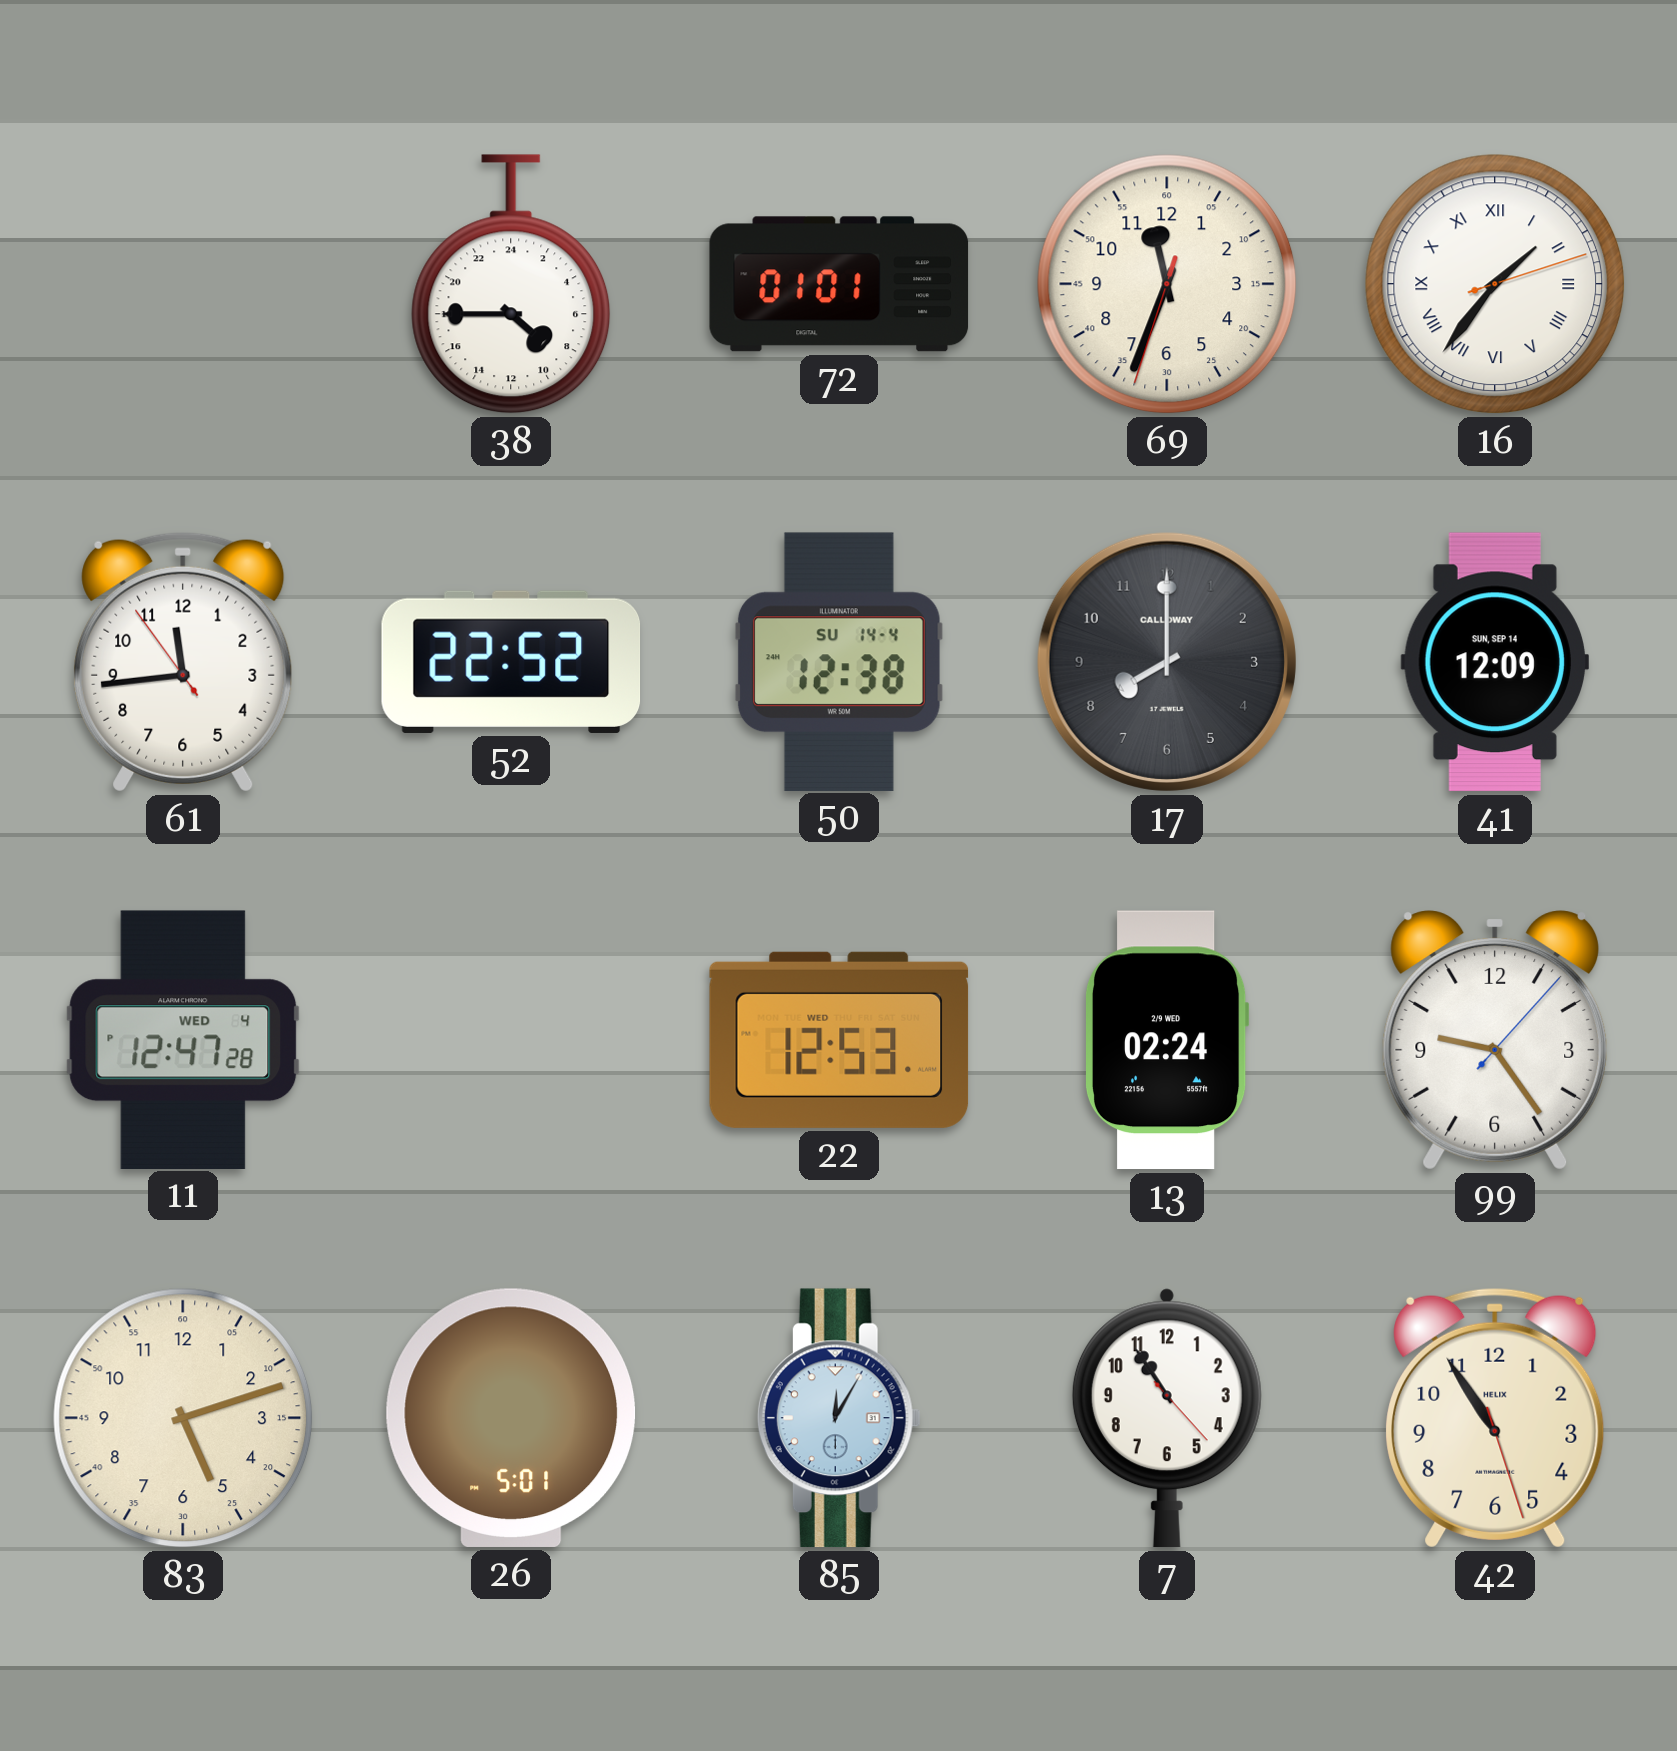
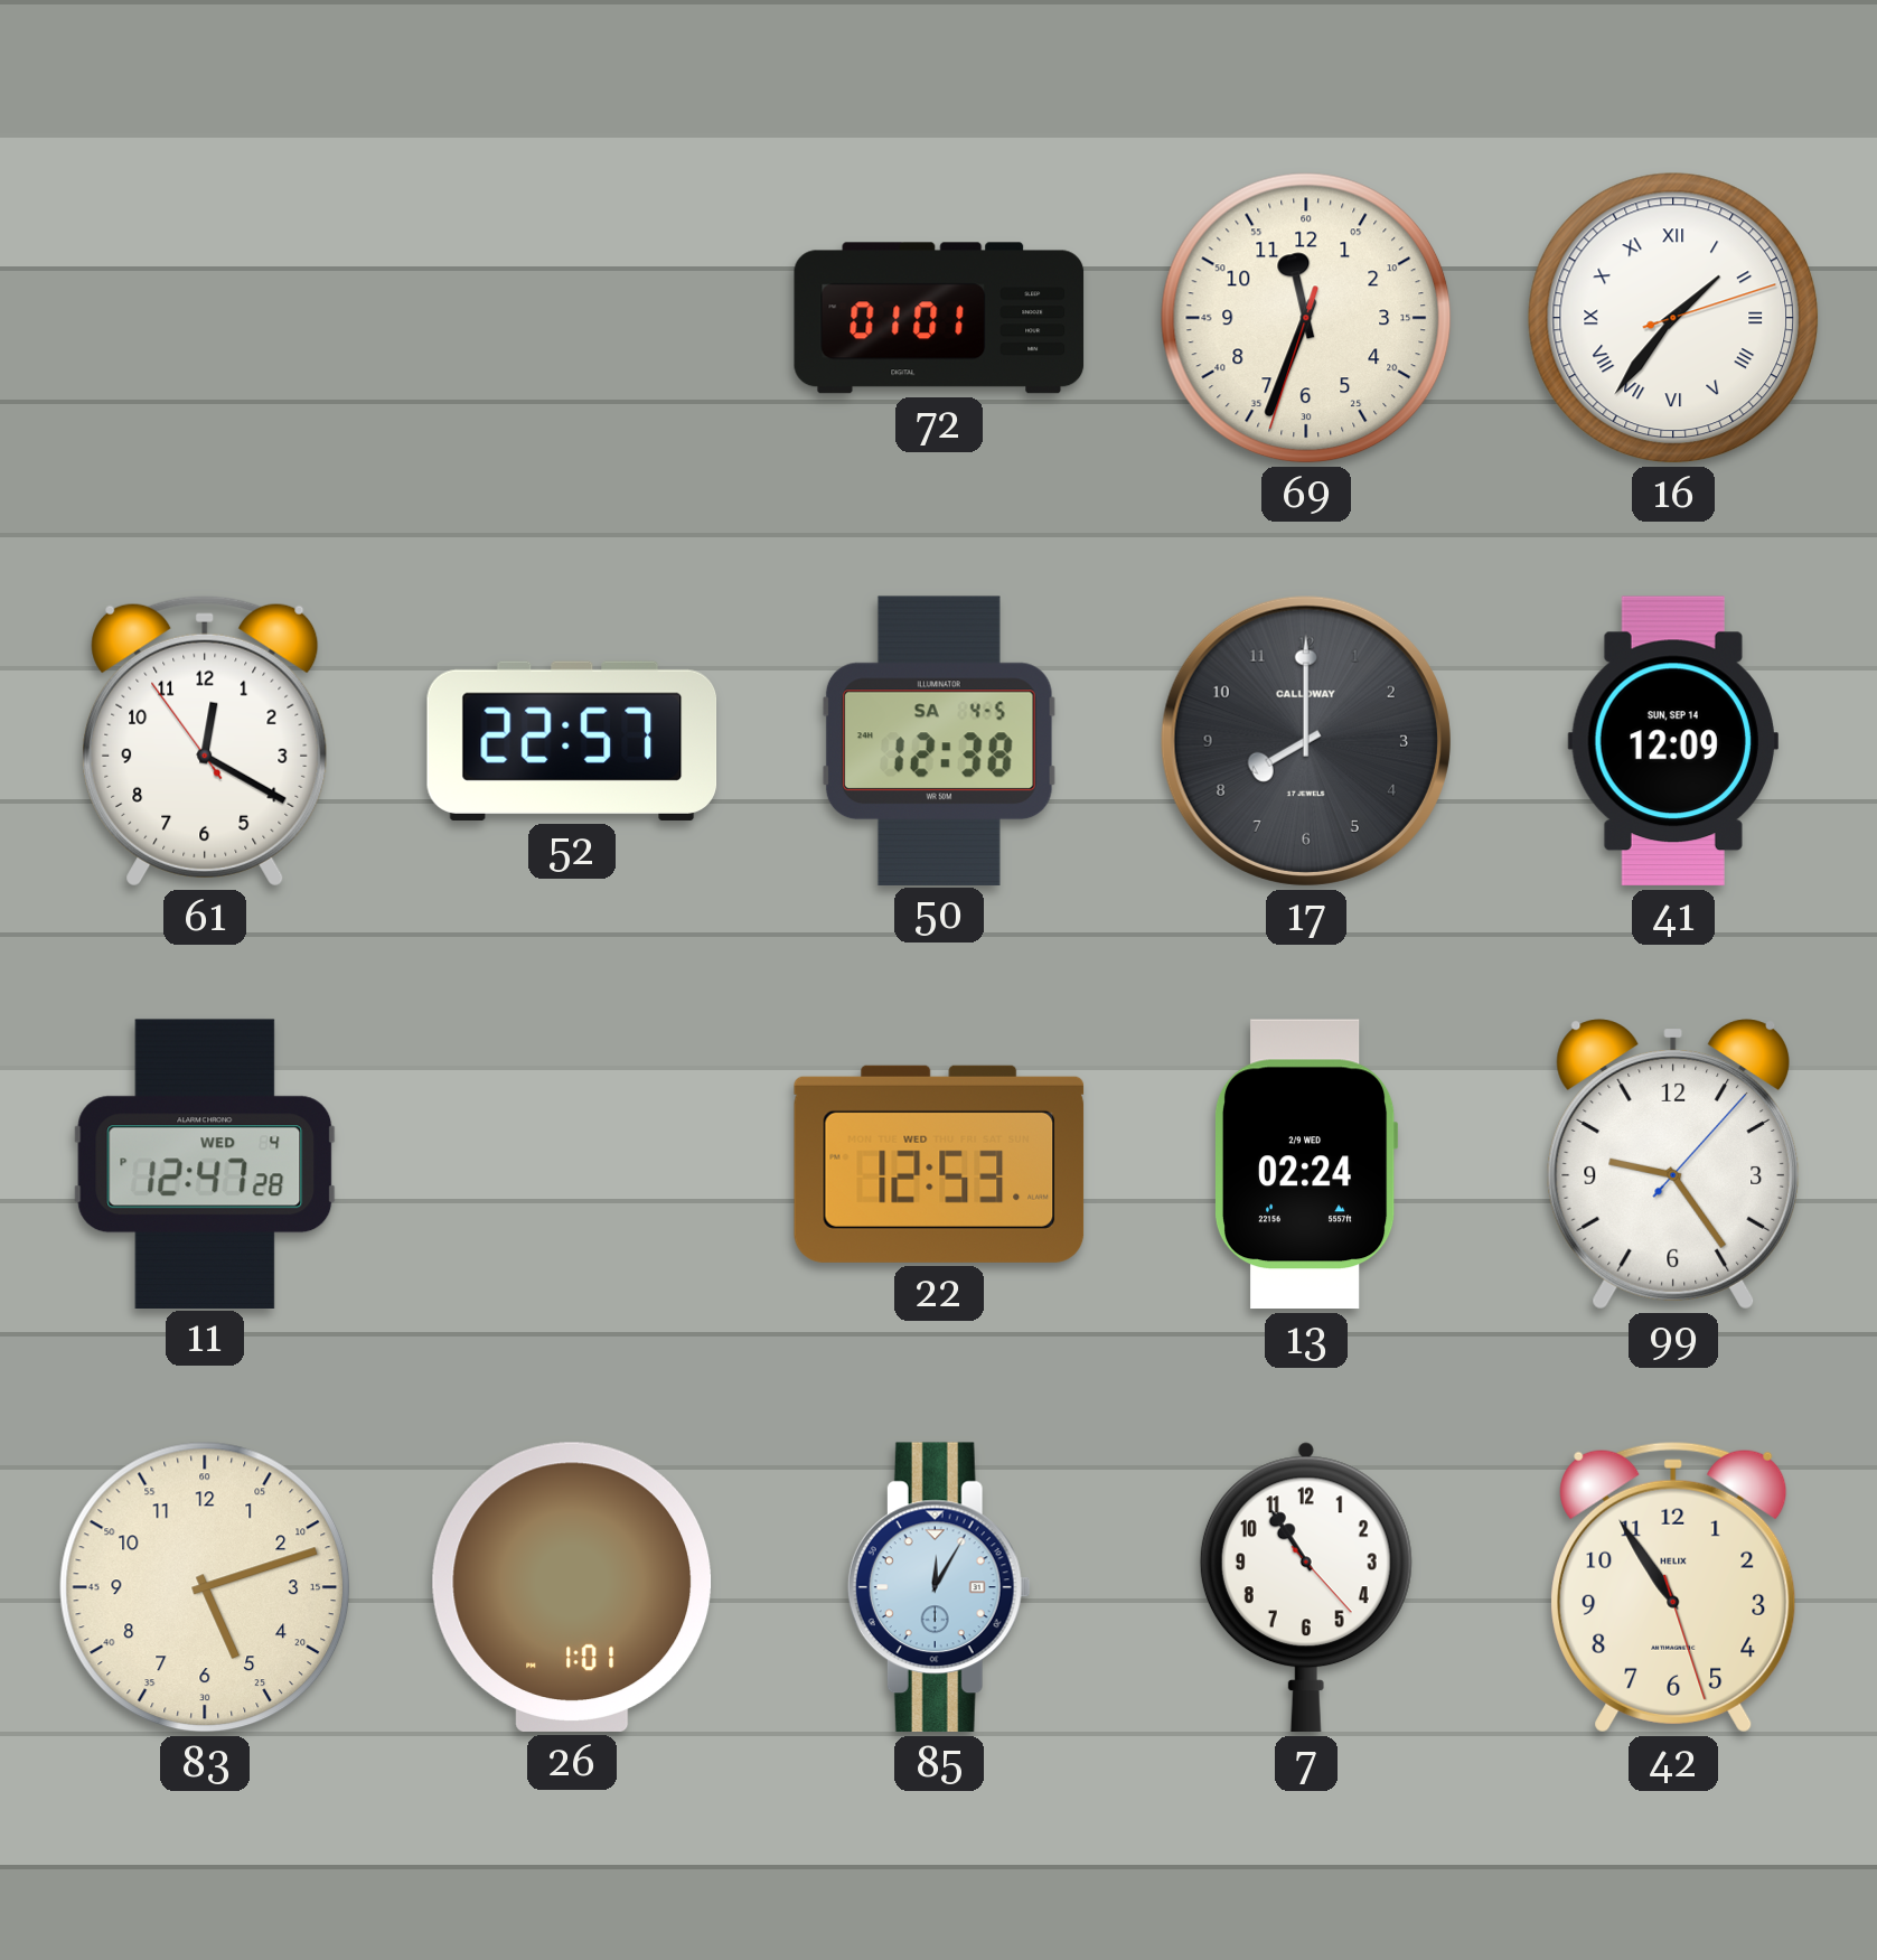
38: 8:45 -> none
61: 11:43 -> 12:19
52: 22:52 -> 22:57
50 date: SU 14-4 -> SA 4-5
26: 5:01 -> 1:01
